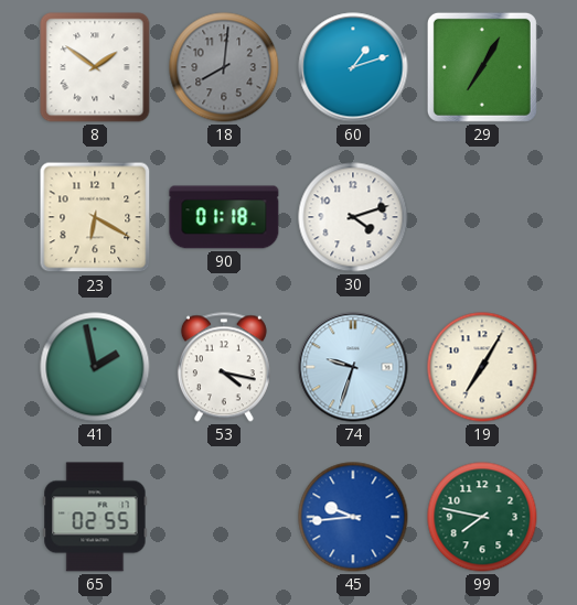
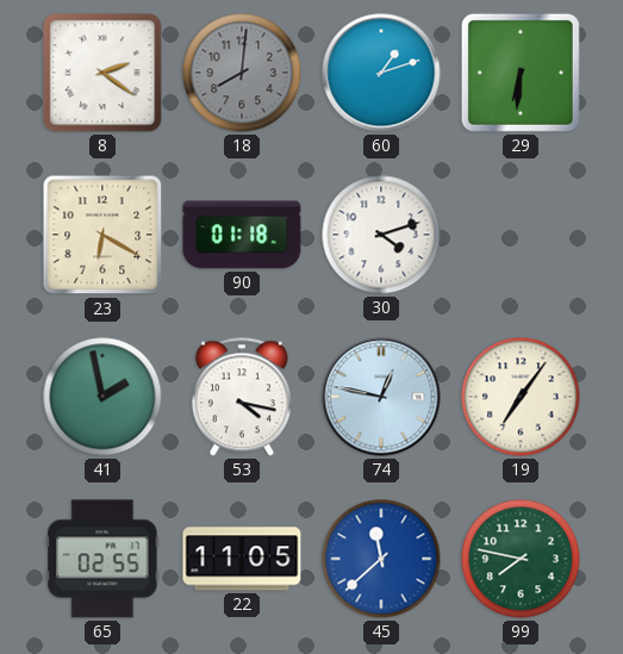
8: 1:51 -> 2:21
29: 7:05 -> 6:31
74: 9:33 -> 12:47
19: 7:05 -> 7:06
22: none -> 11:05
45: 9:44 -> 11:38
